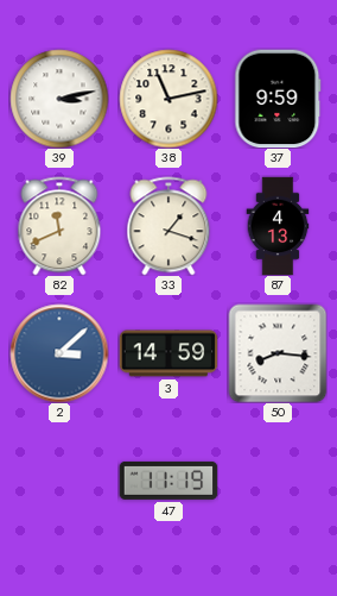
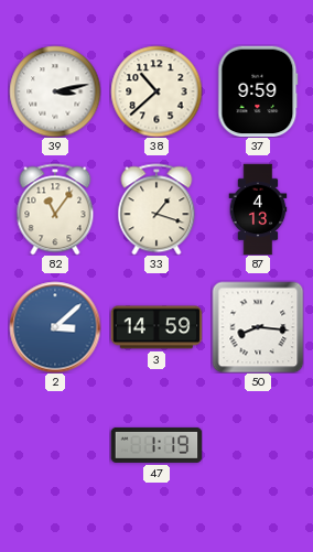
38: 11:13 -> 10:38
82: 11:41 -> 11:06
47: 11:19 -> 1:19
